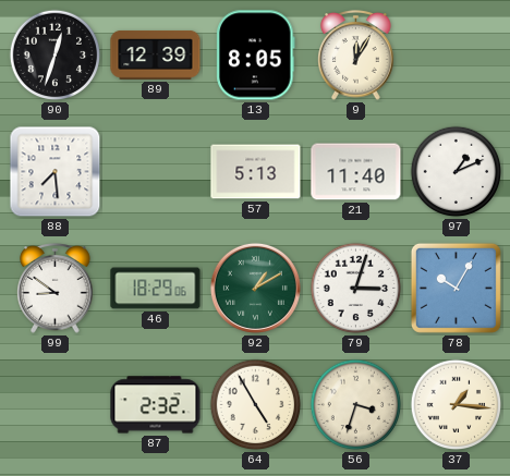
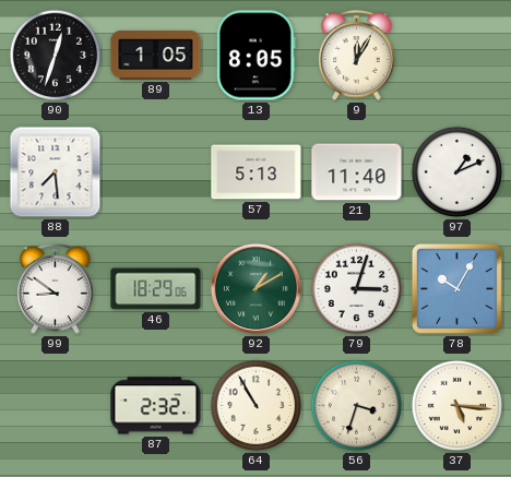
89: 12:39 -> 1:05
64: 4:55 -> 10:55
37: 1:16 -> 5:16
